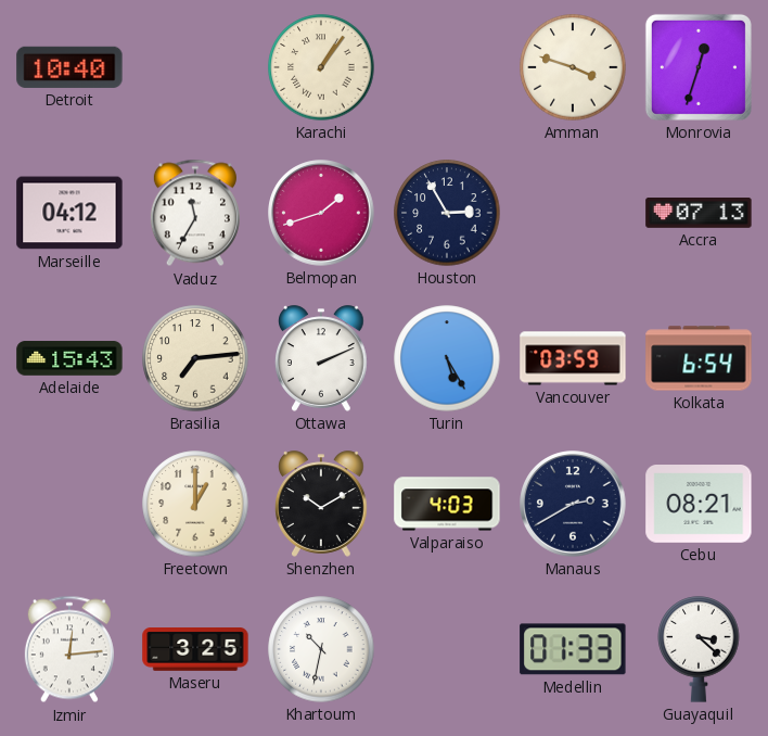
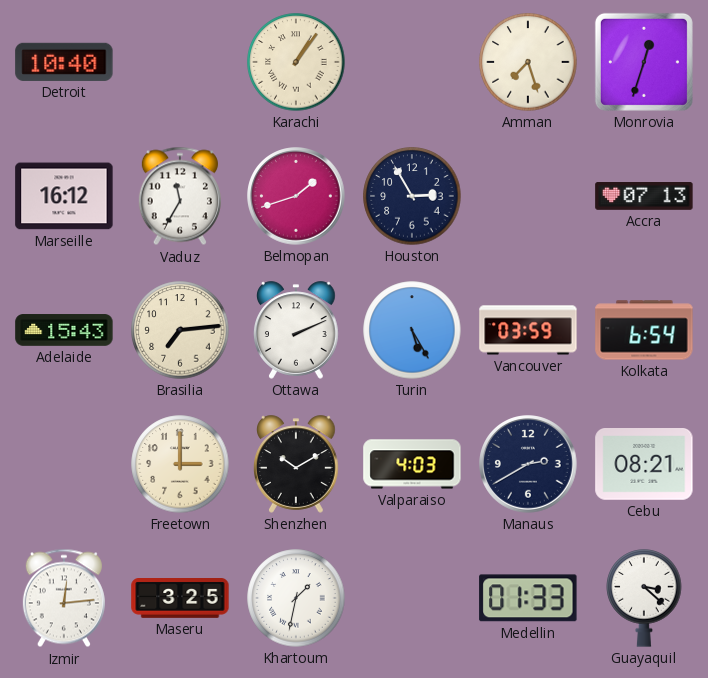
Amman: 3:48 -> 7:27
Marseille: 04:12 -> 16:12
Freetown: 1:00 -> 3:00
Khartoum: 10:32 -> 1:32
